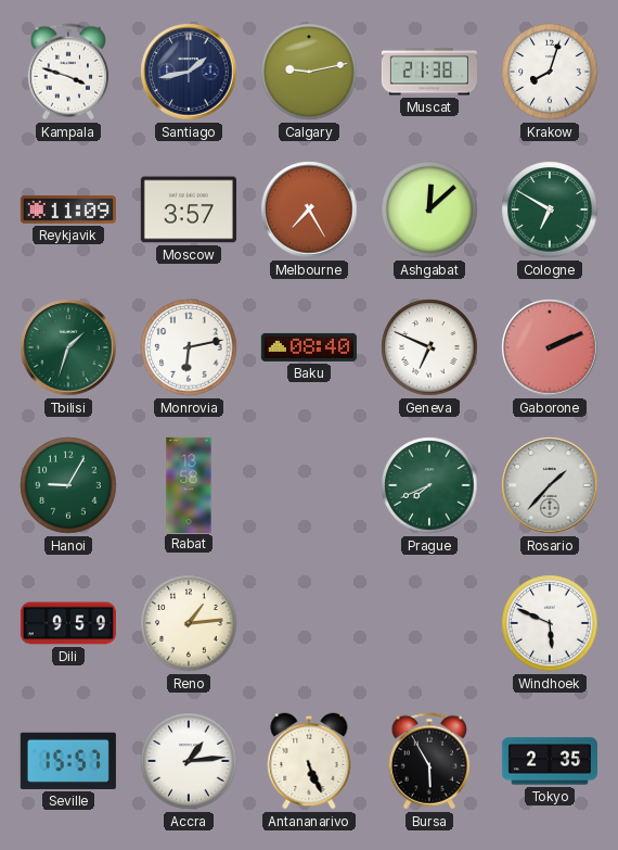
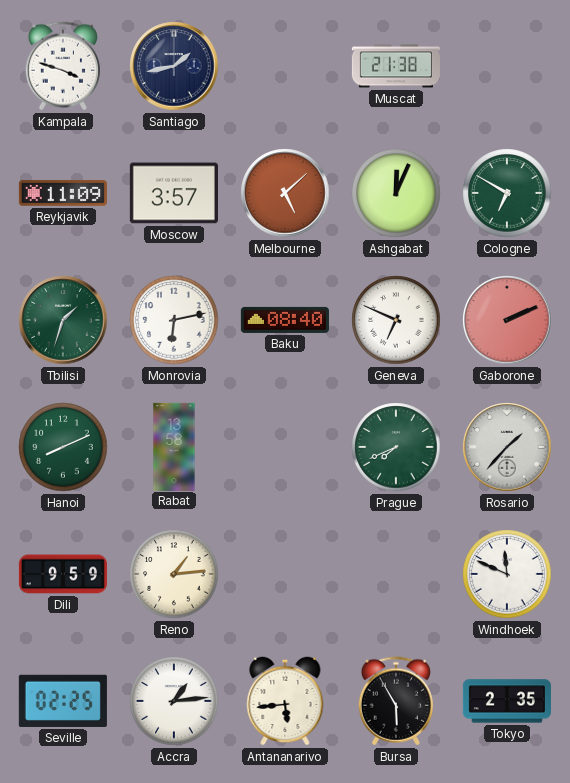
Calgary: 9:13 -> none
Krakow: 8:03 -> none
Melbourne: 7:25 -> 5:08
Ashgabat: 12:08 -> 12:04
Hanoi: 9:05 -> 8:11
Windhoek: 5:49 -> 11:49
Seville: 15:57 -> 02:25
Antananarivo: 5:26 -> 5:44
